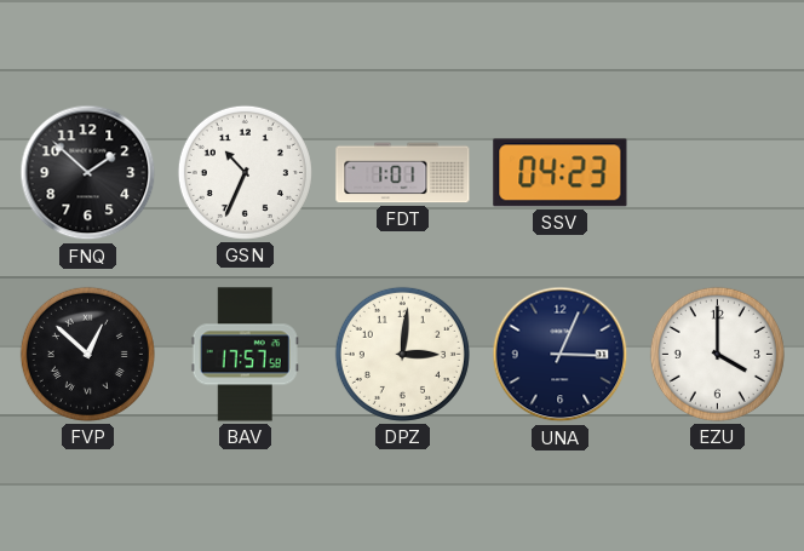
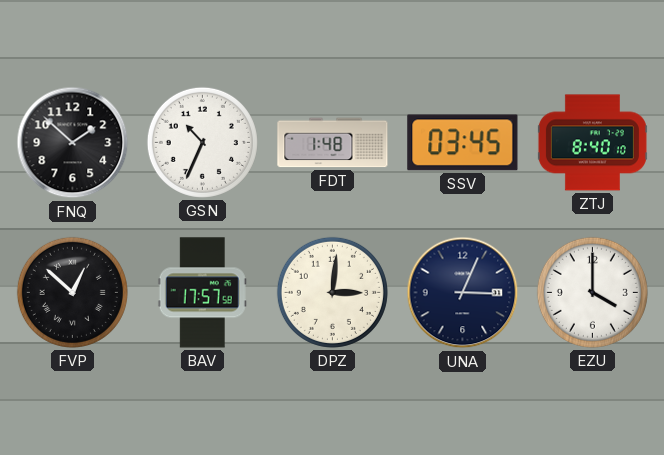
FDT: 1:01 -> 1:48
SSV: 04:23 -> 03:45
ZTJ: none -> 8:40
